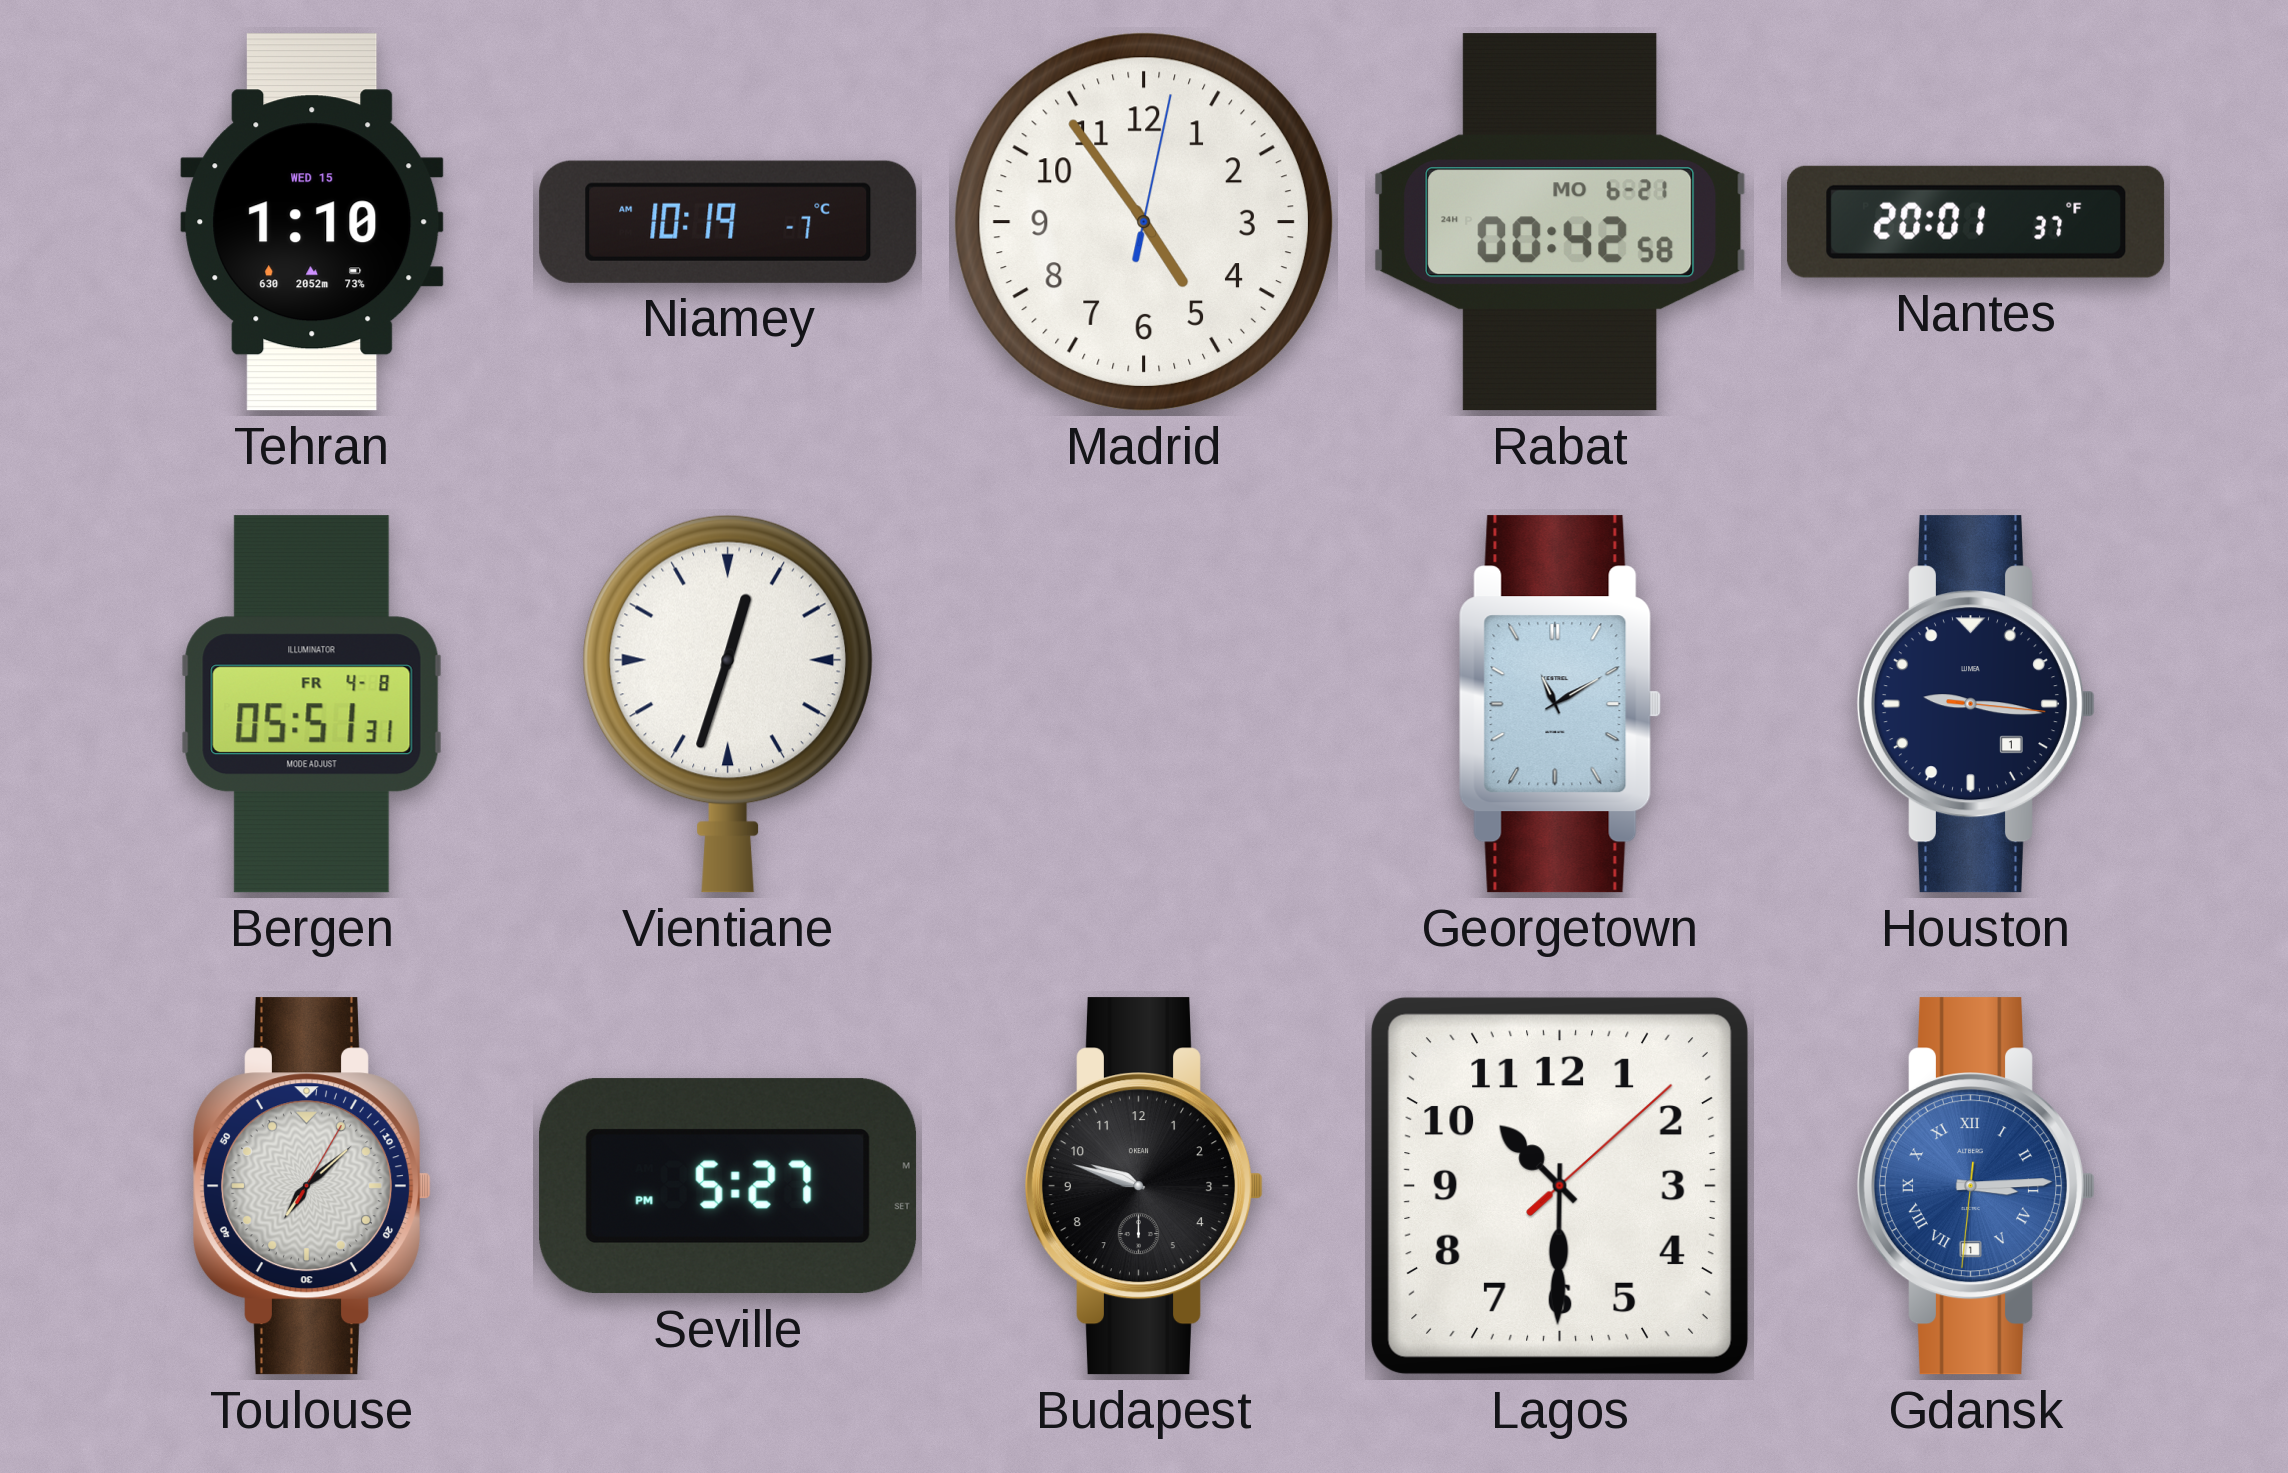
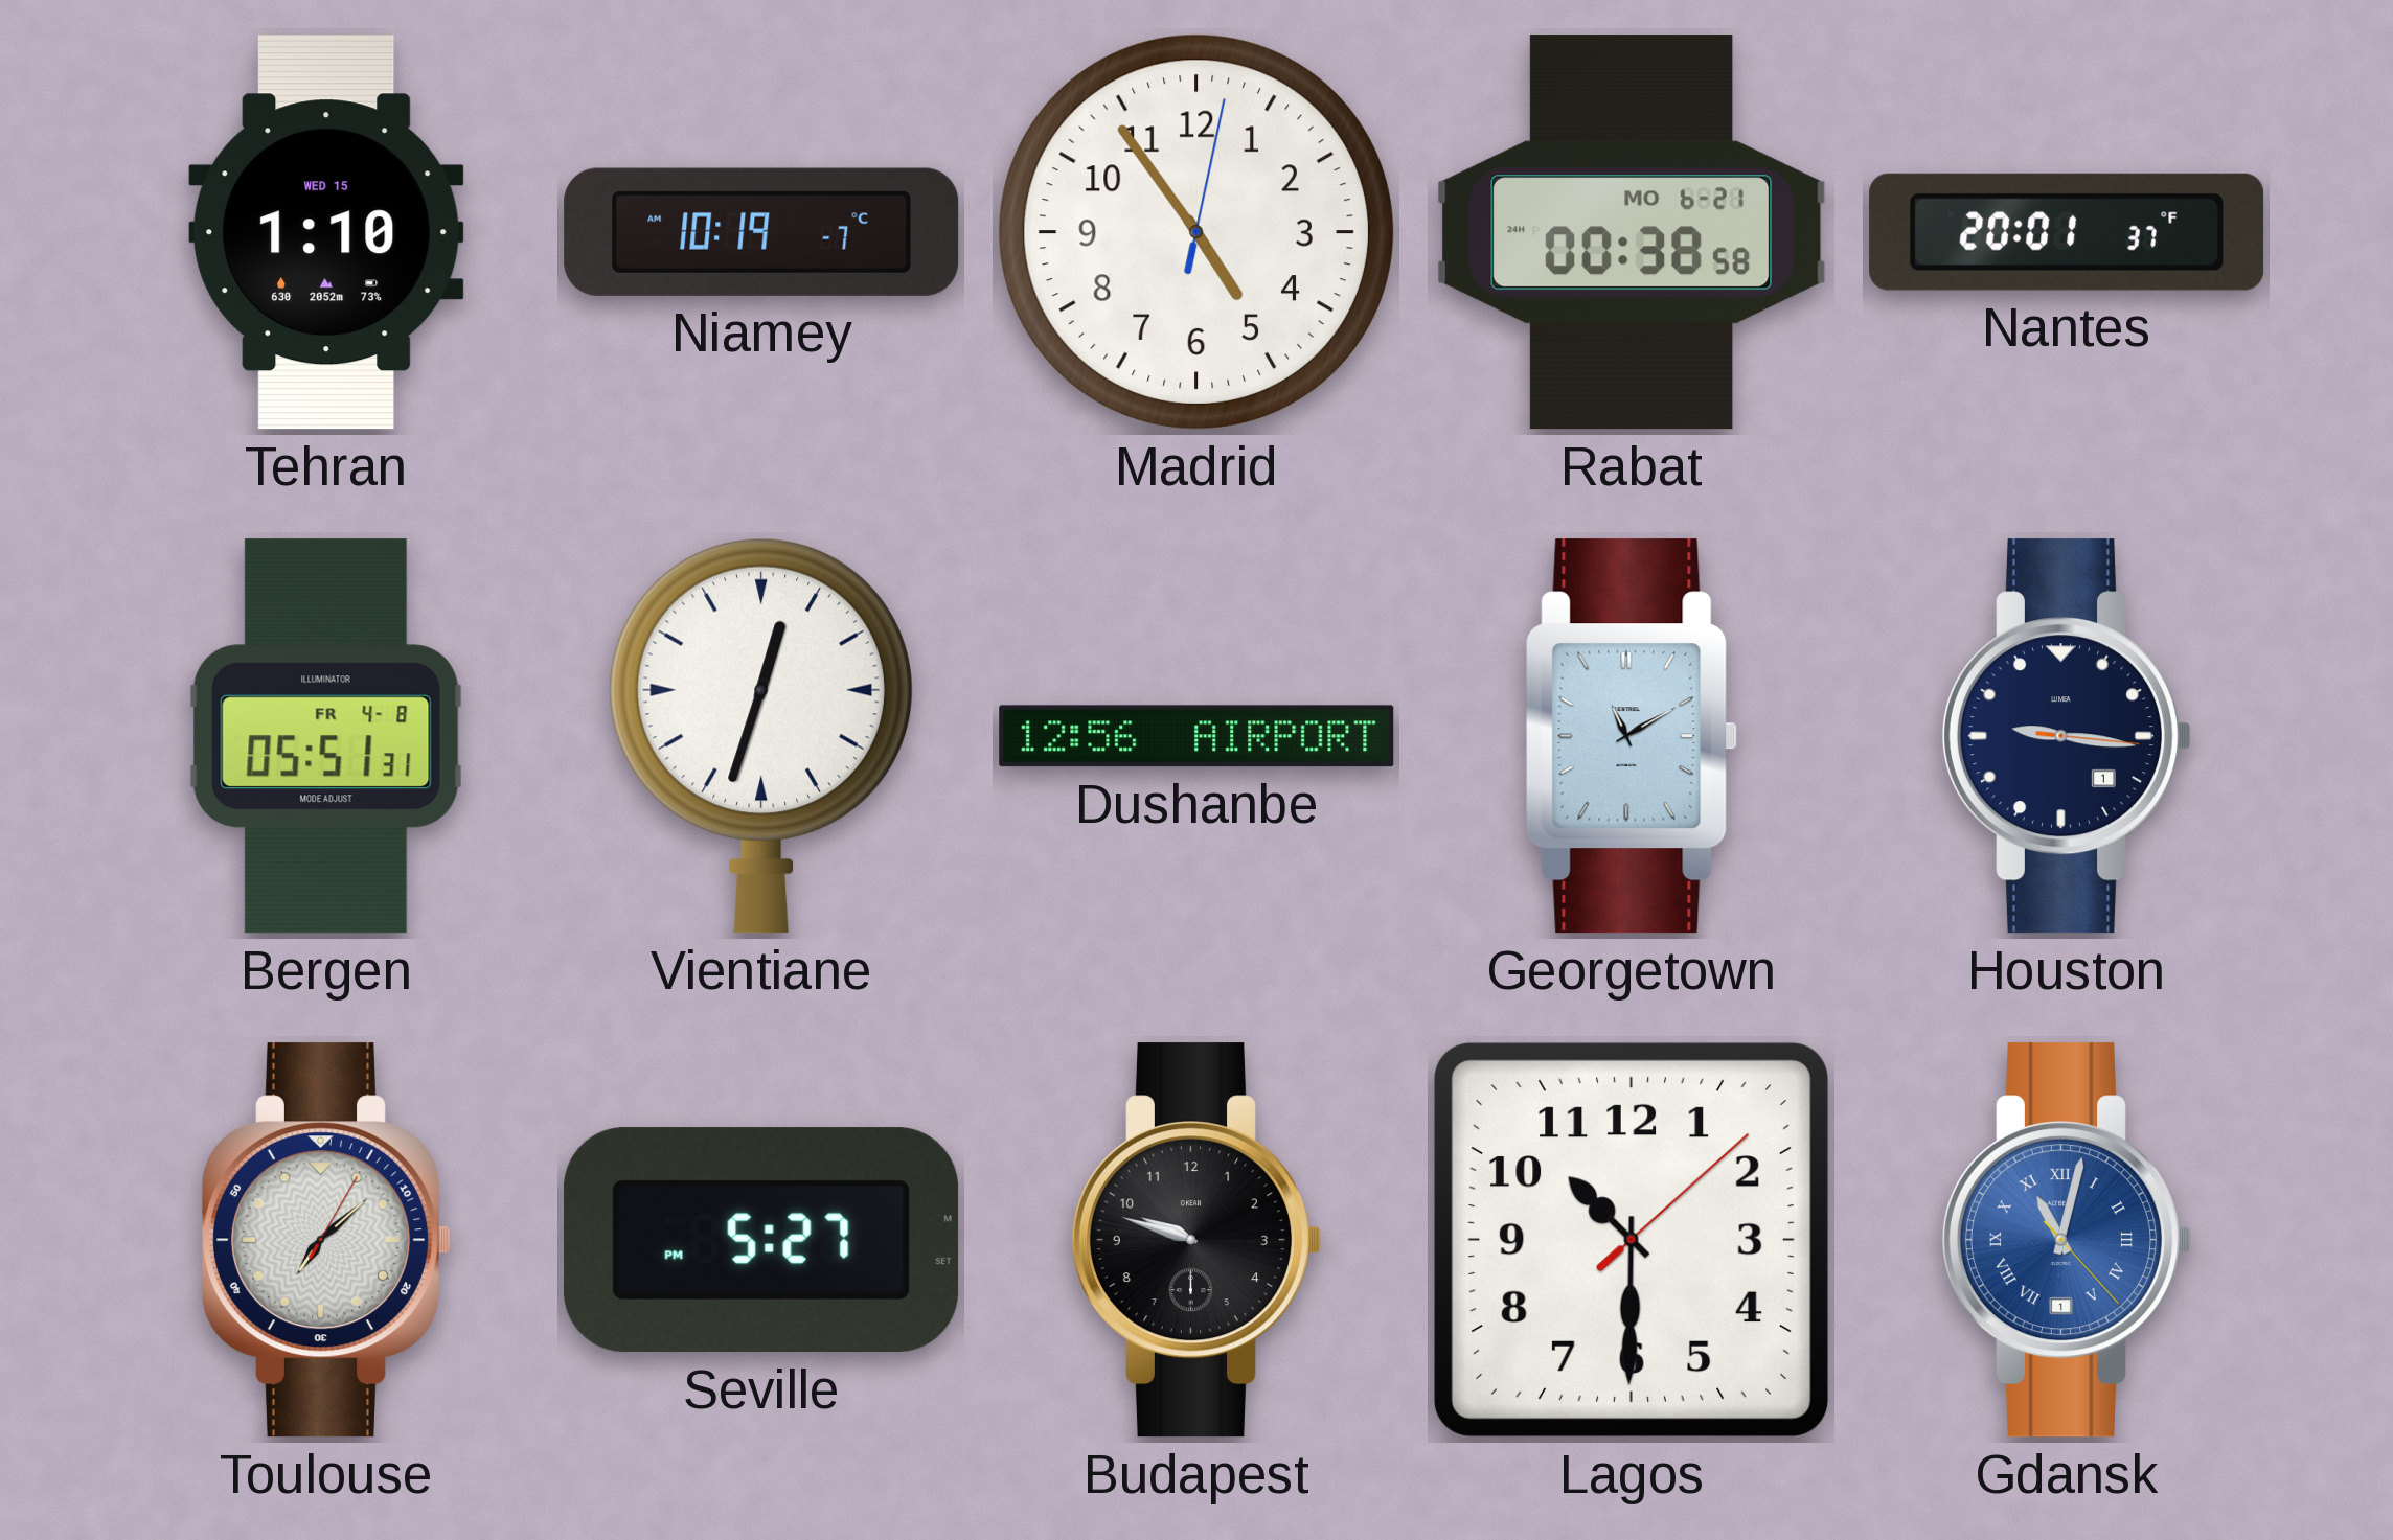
Rabat: 00:42 -> 00:38
Dushanbe: none -> 12:56
Gdansk: 3:14 -> 11:02
